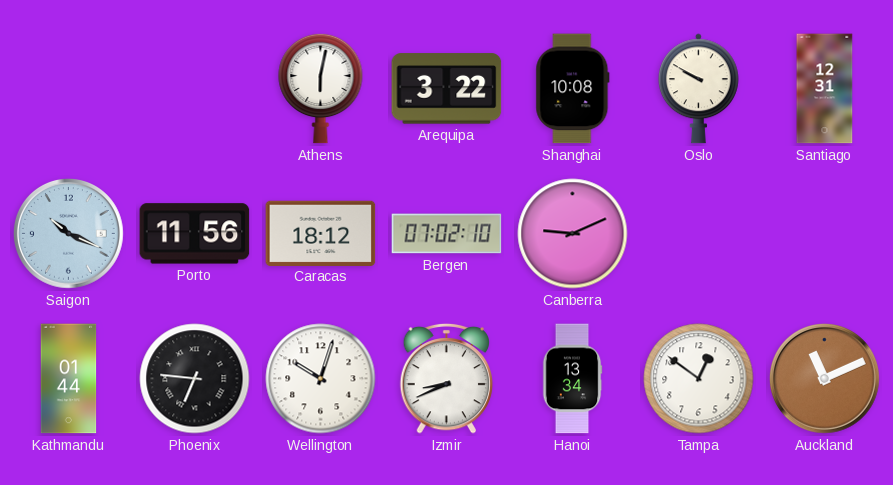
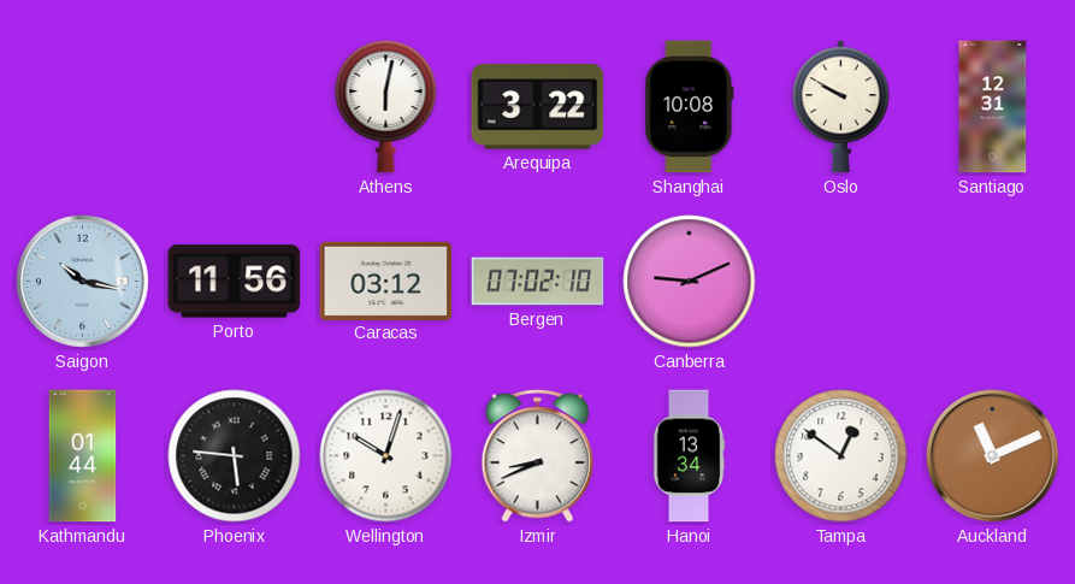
Saigon: 10:19 -> 10:17
Caracas: 18:12 -> 03:12
Phoenix: 6:46 -> 5:46
